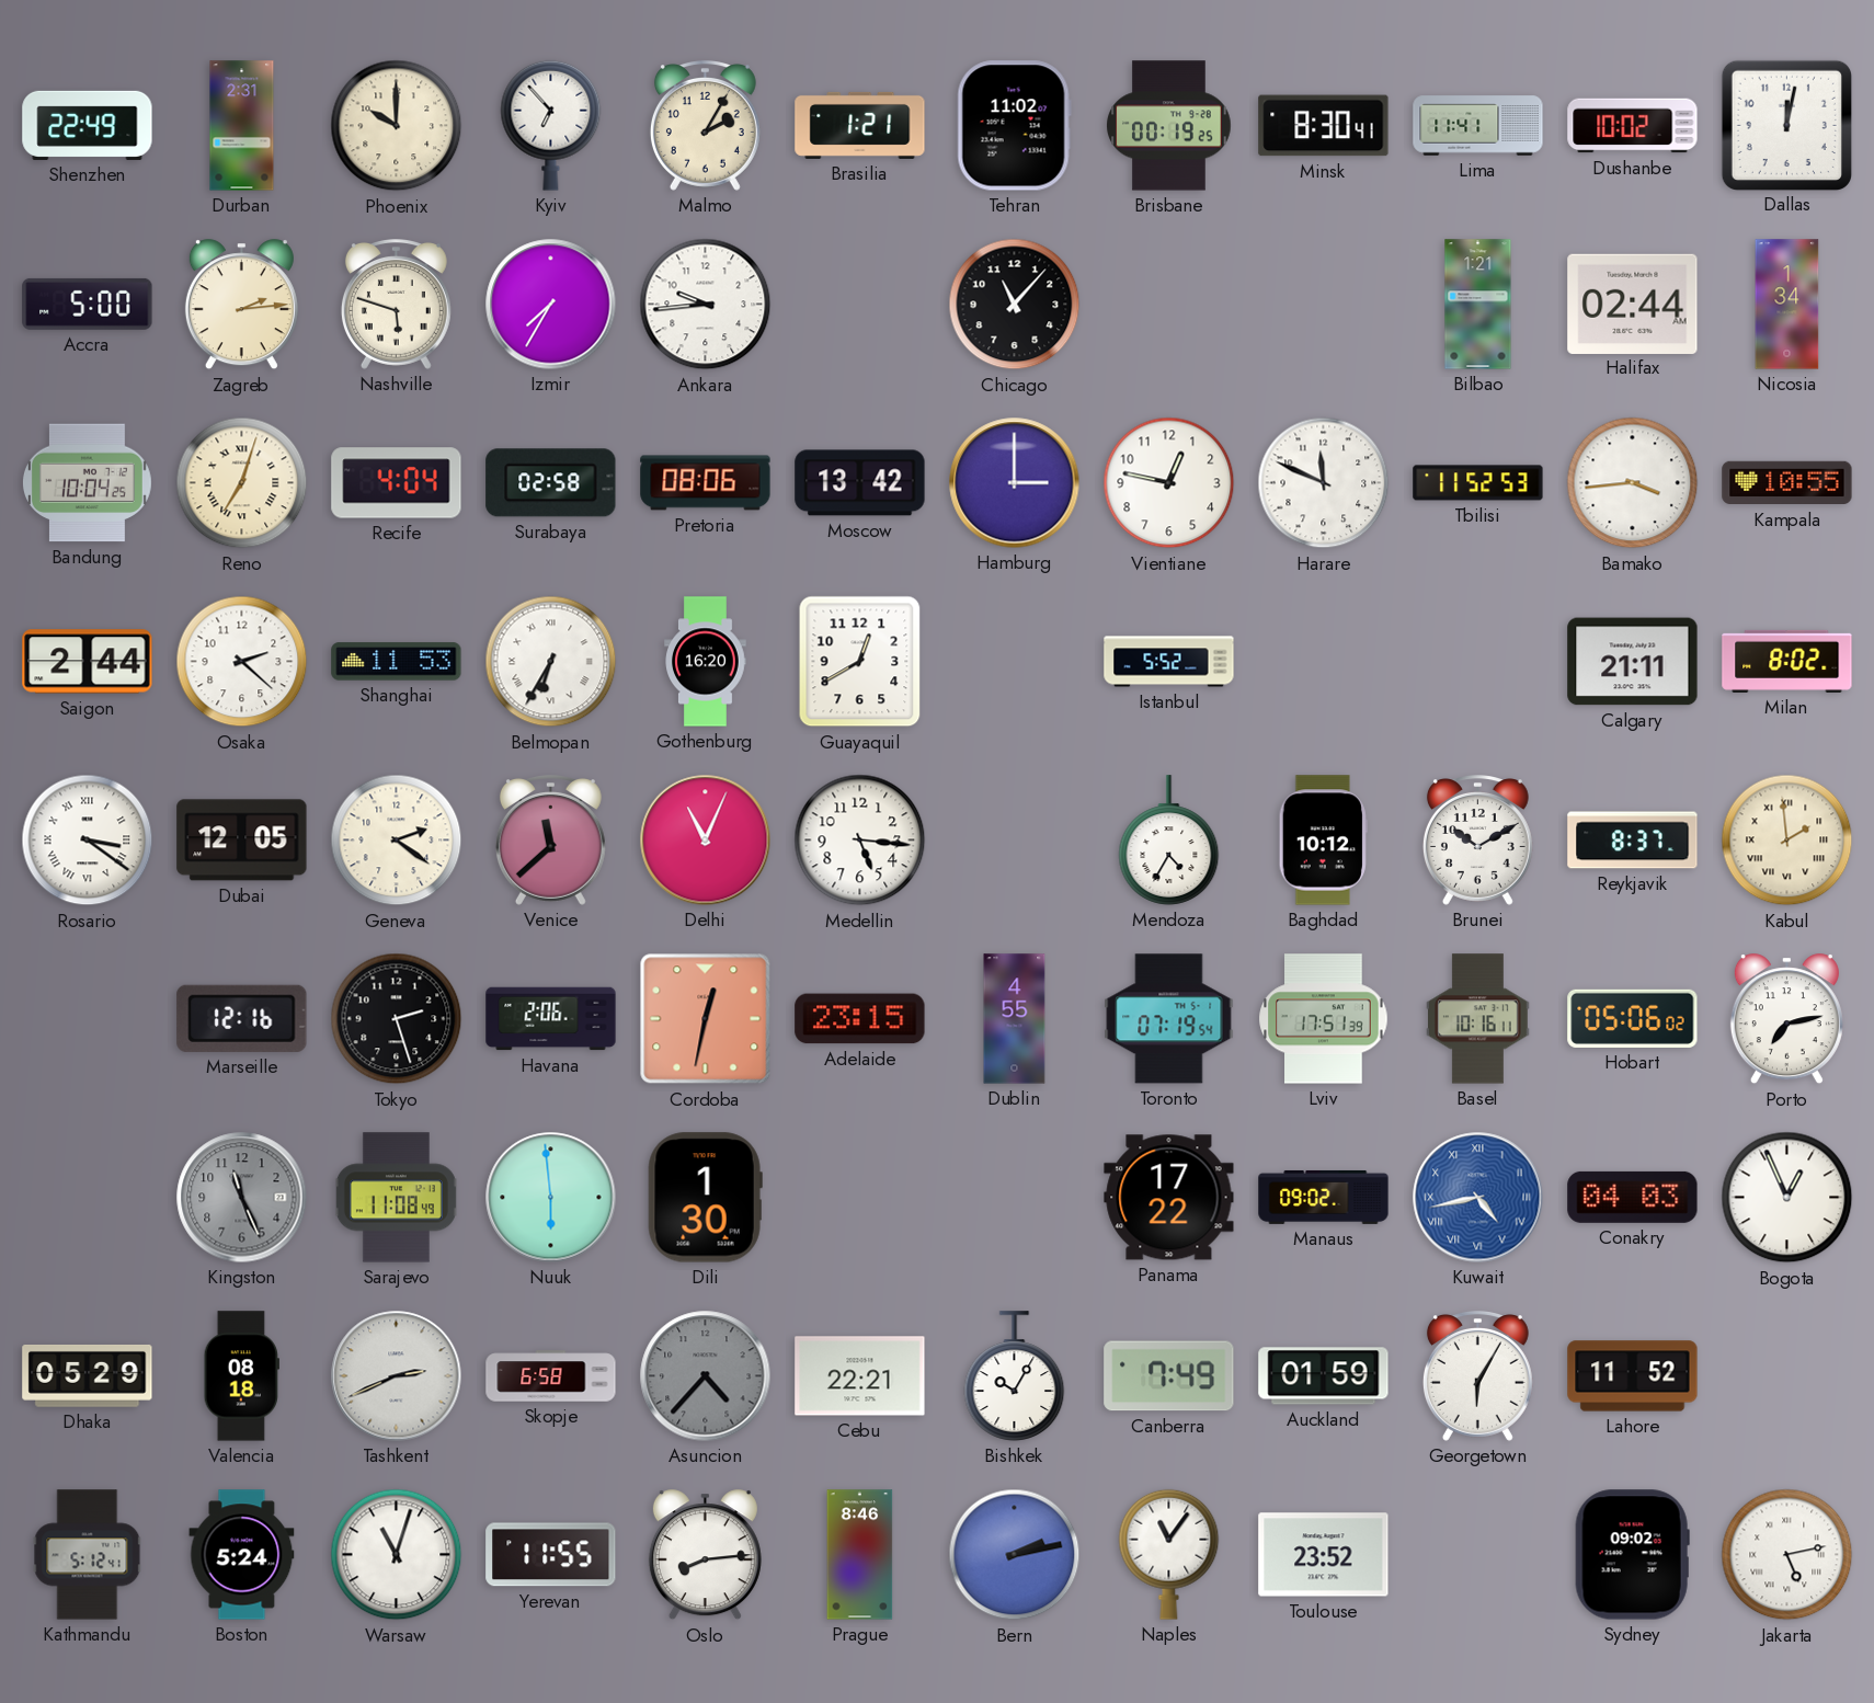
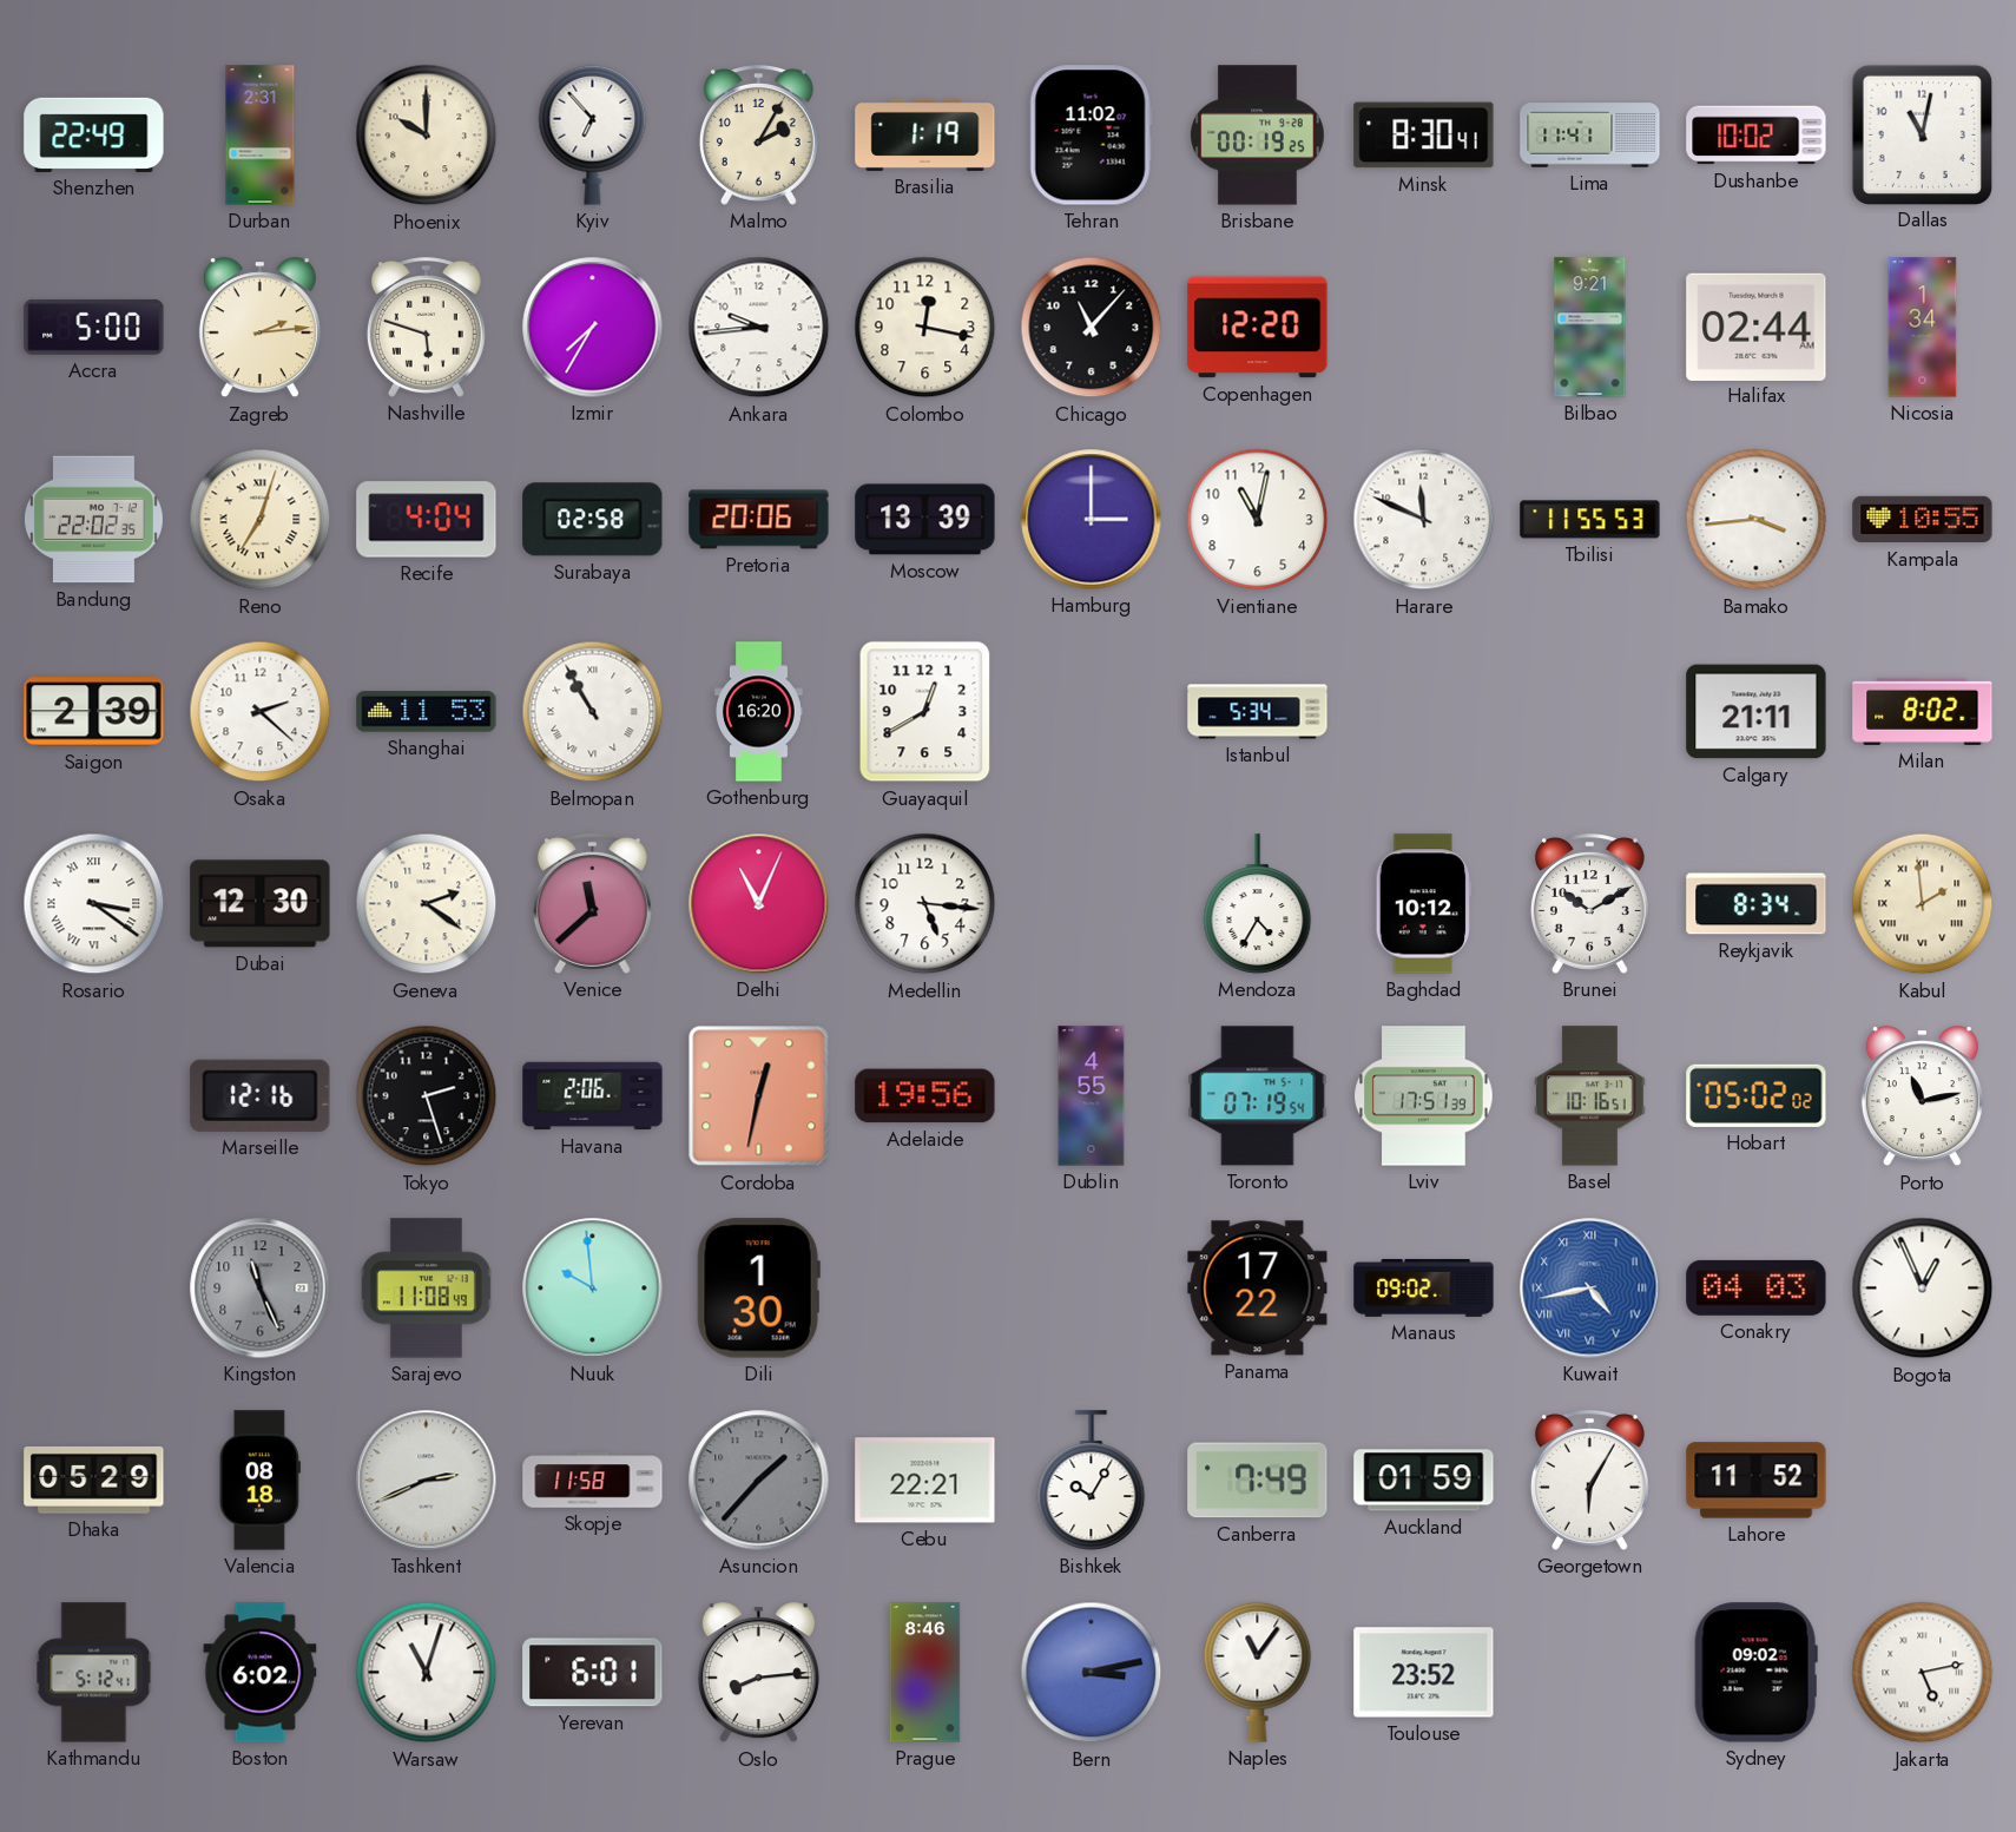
Brasilia: 1:21 -> 1:19
Dallas: 12:02 -> 11:02
Colombo: none -> 12:17
Copenhagen: none -> 12:20
Bilbao: 1:21 -> 9:21
Bandung: 10:04 -> 22:02
Pretoria: 08:06 -> 20:06
Moscow: 13:42 -> 13:39
Vientiane: 12:47 -> 11:02
Tbilisi: 11:52 -> 11:55
Saigon: 2:44 -> 2:39
Belmopan: 6:35 -> 10:55
Istanbul: 5:52 -> 5:34
Dubai: 12:05 -> 12:30
Reykjavik: 8:37 -> 8:34
Adelaide: 23:15 -> 19:56
Basel: 10:16:11 -> 10:16:51
Hobart: 05:06 -> 05:02
Porto: 7:13 -> 11:13
Nuuk: 5:59 -> 9:59
Skopje: 6:58 -> 11:58
Asuncion: 4:37 -> 1:37
Boston: 5:24 -> 6:02
Yerevan: 11:55 -> 6:01
Bern: 2:13 -> 3:13
